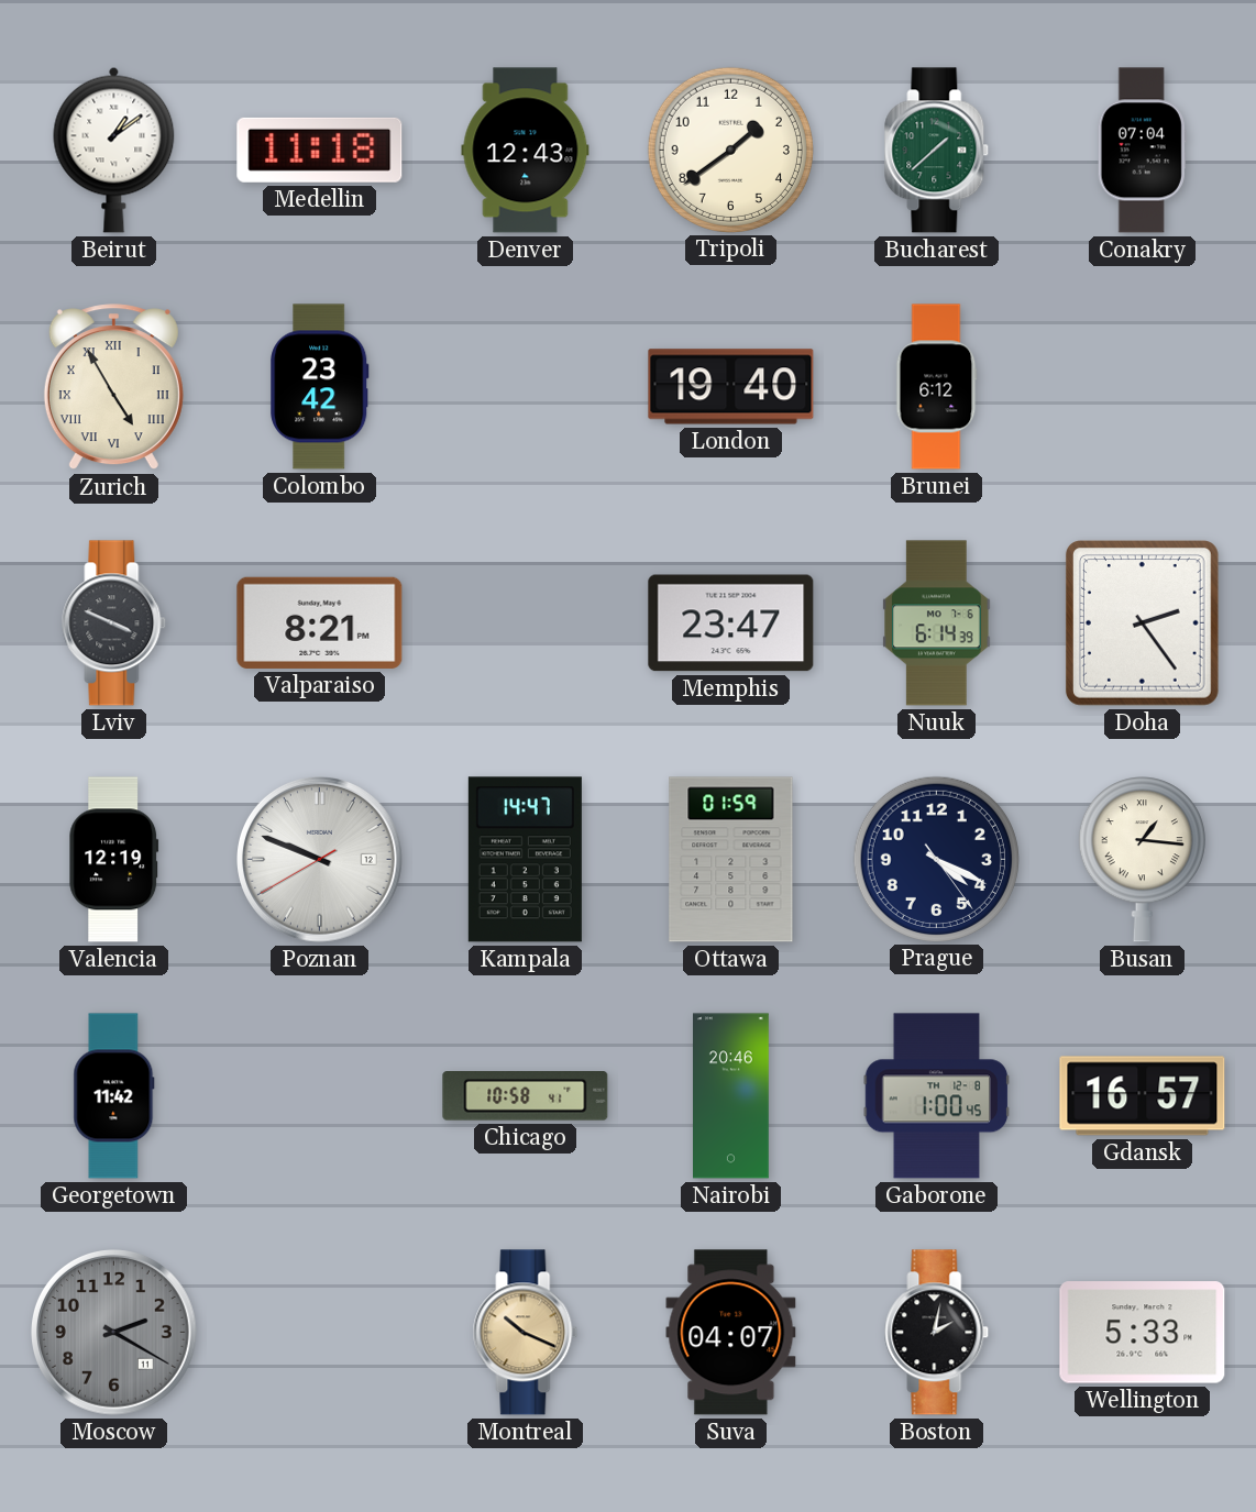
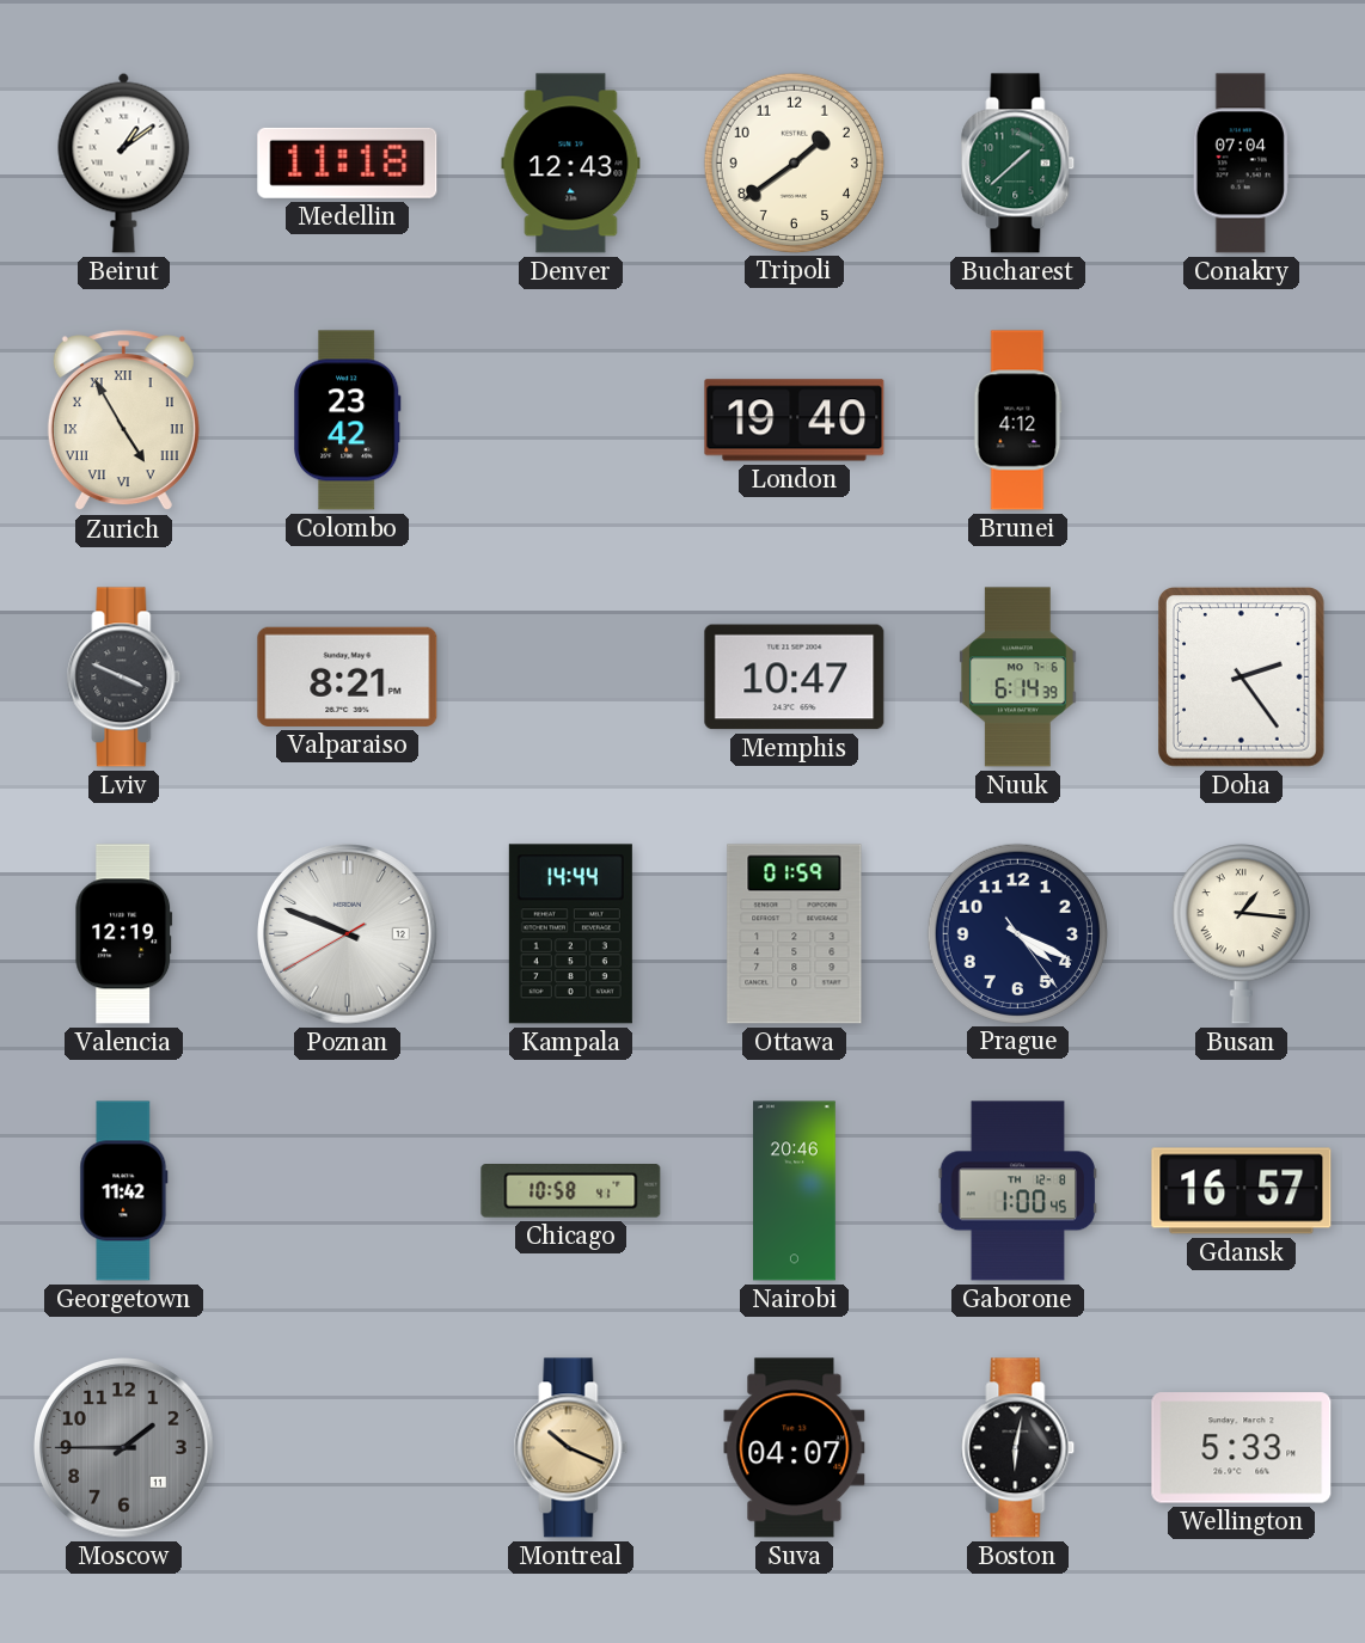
Brunei: 6:12 -> 4:12
Memphis: 23:47 -> 10:47
Kampala: 14:47 -> 14:44
Moscow: 2:20 -> 1:45
Boston: 2:02 -> 6:02
